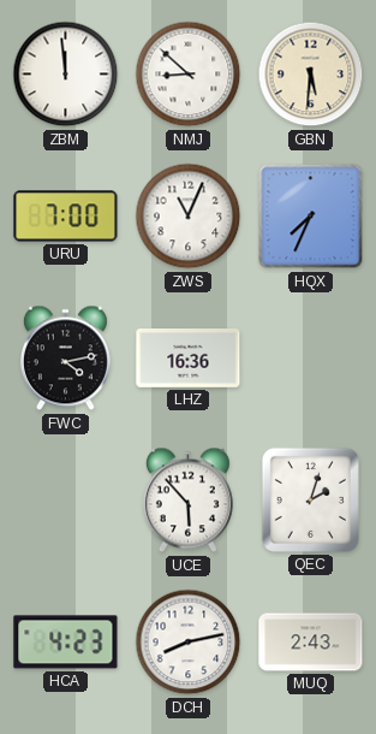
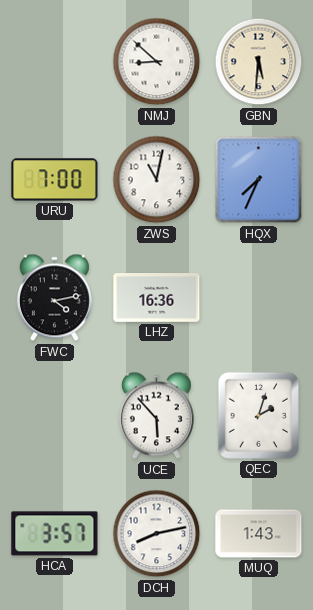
ZBM: 11:59 -> none
ZWS: 11:04 -> 11:02
HCA: 4:23 -> 3:57
MUQ: 2:43 -> 1:43
